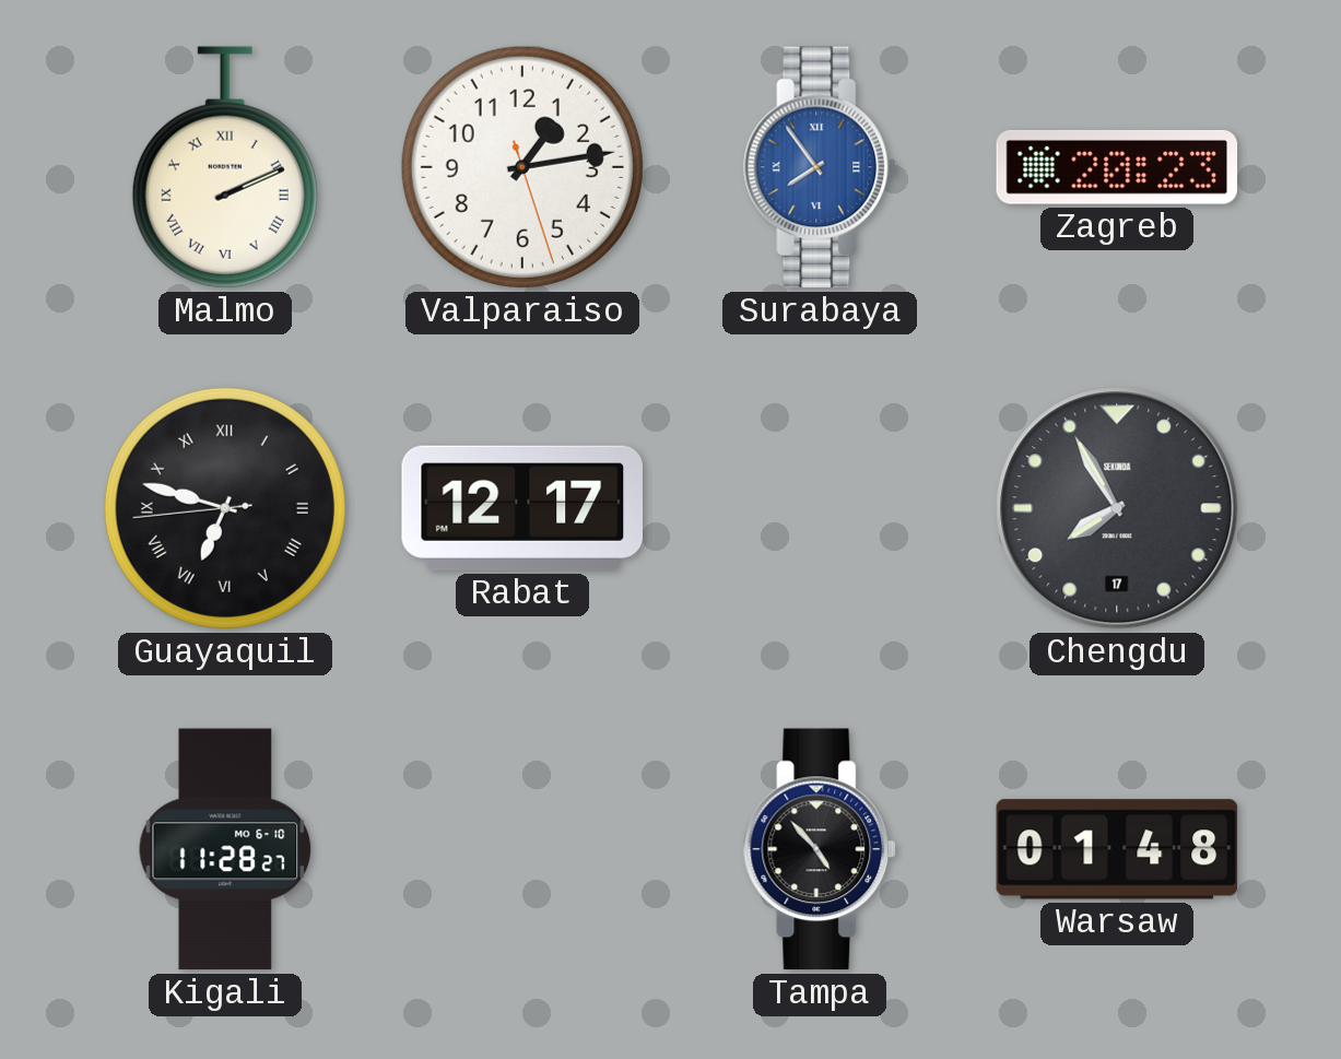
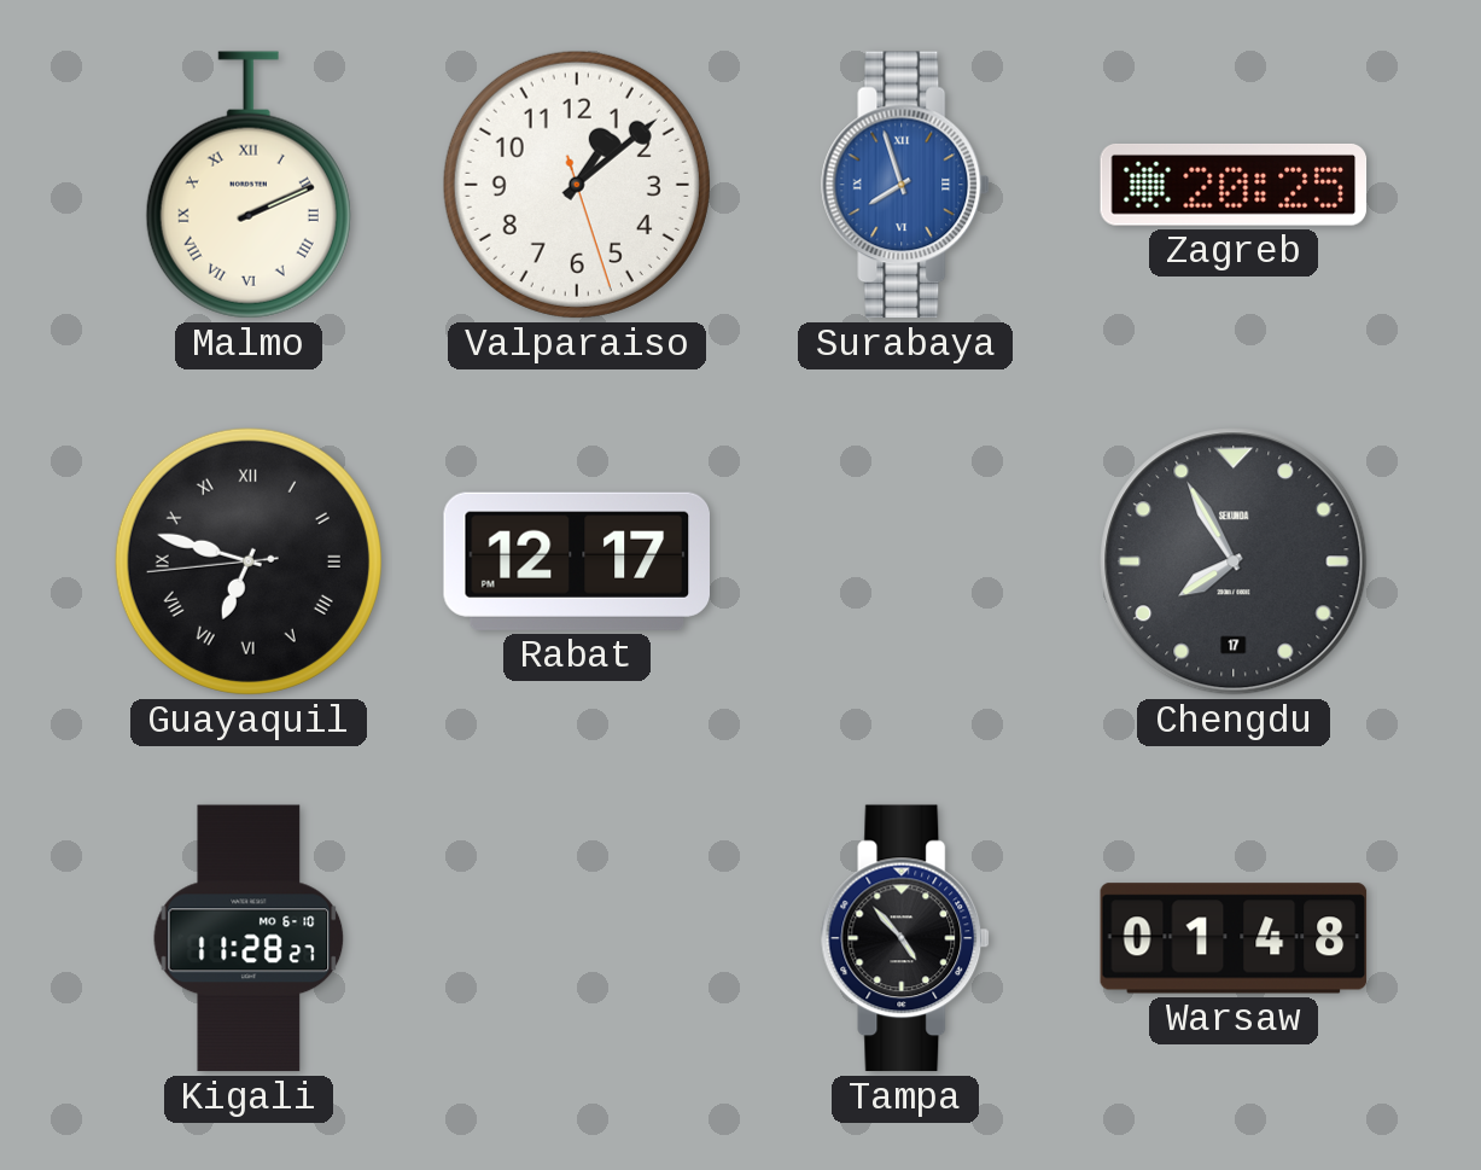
Valparaiso: 1:13 -> 1:08
Surabaya: 7:54 -> 7:57
Zagreb: 20:23 -> 20:25
